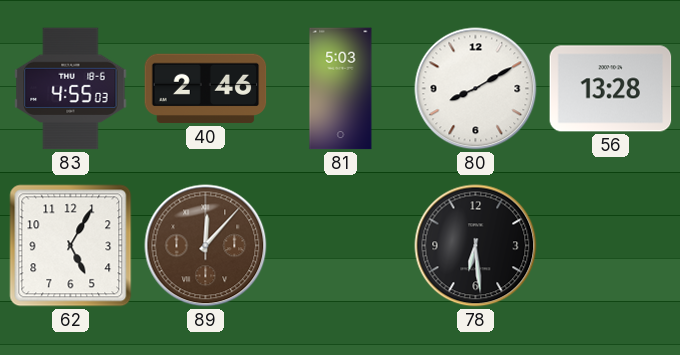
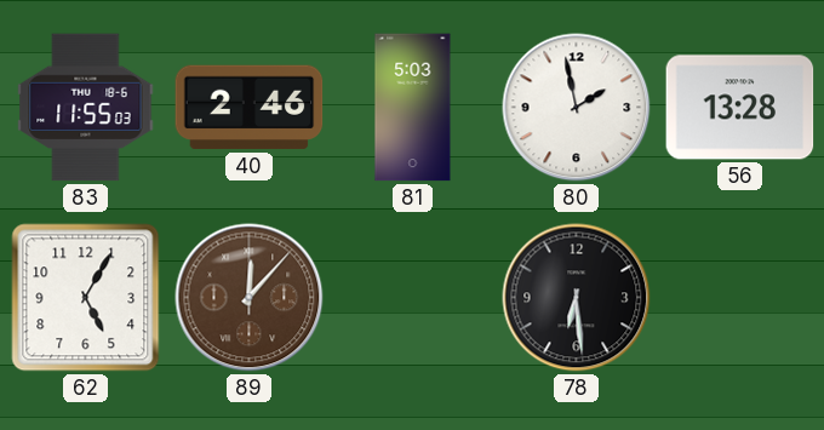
83: 4:55 -> 11:55
80: 8:10 -> 1:58
